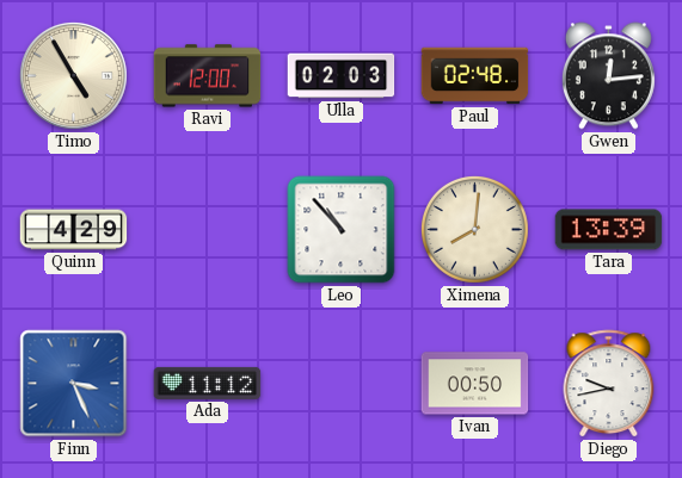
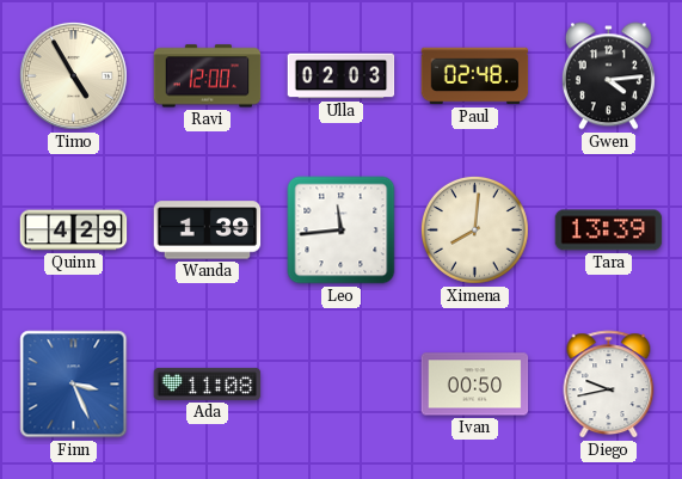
Gwen: 12:14 -> 4:14
Wanda: none -> 1:39
Leo: 10:53 -> 11:44
Ada: 11:12 -> 11:08
